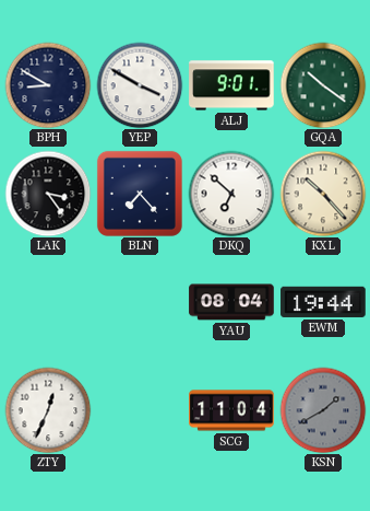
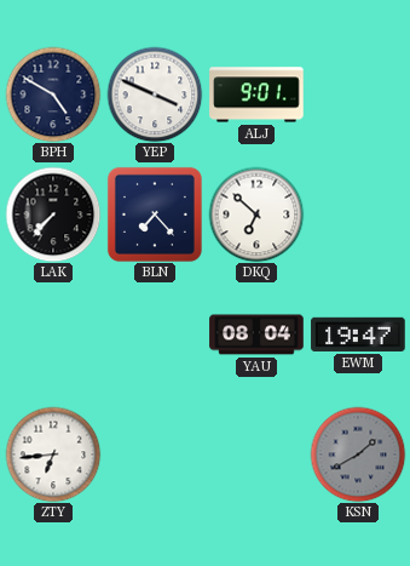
BPH: 8:50 -> 4:50
YEP: 3:50 -> 3:49
GQA: 10:21 -> none
LAK: 3:24 -> 7:37
KXL: 10:23 -> none
EWM: 19:44 -> 19:47
ZTY: 12:34 -> 6:44
SCG: 11:04 -> none
